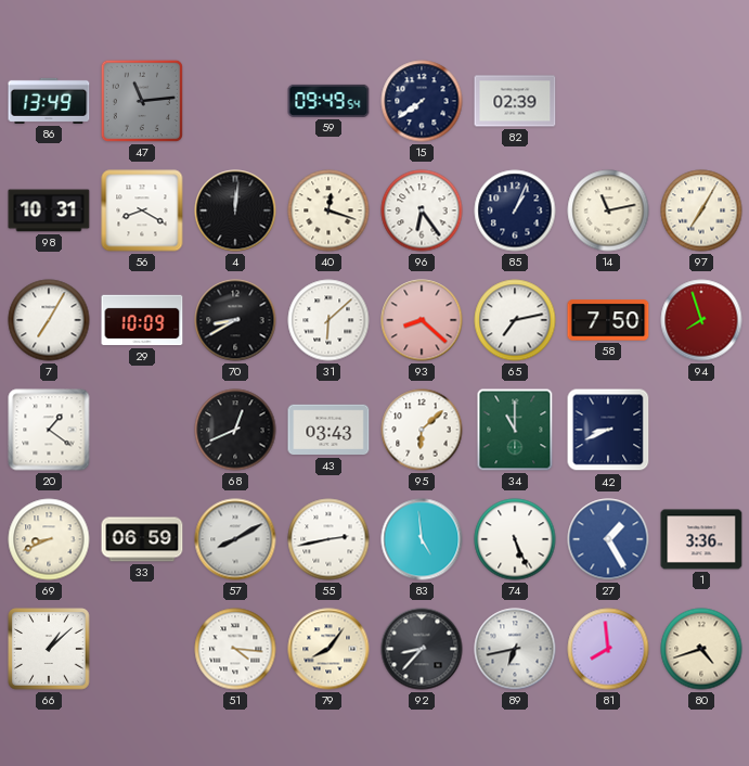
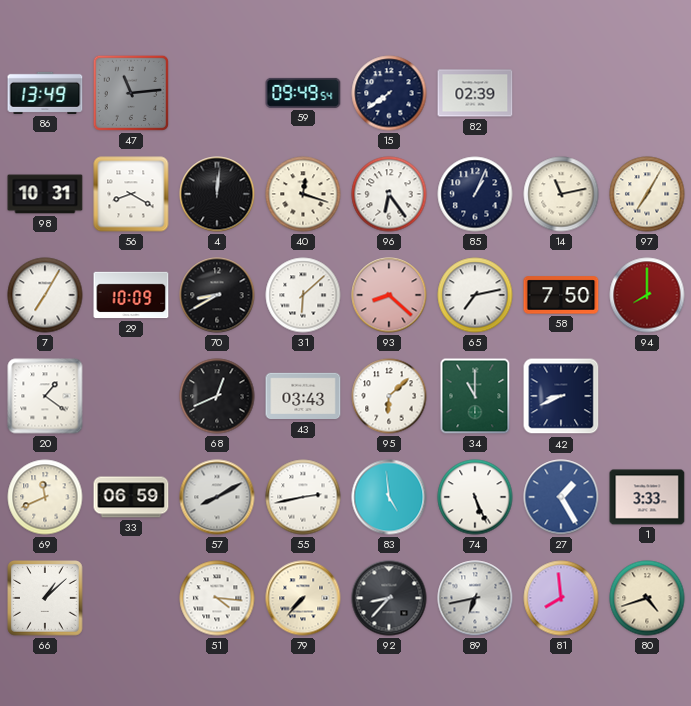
94: 7:57 -> 8:00
69: 8:41 -> 11:41
1: 3:36 -> 3:33
79: 8:06 -> 7:37
